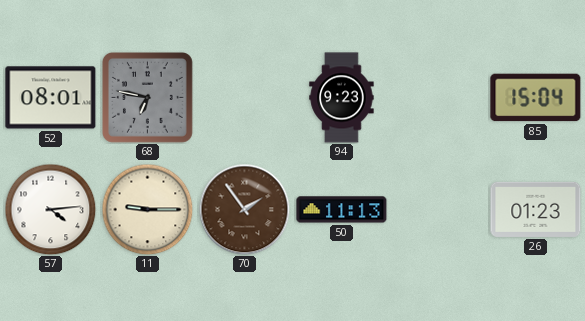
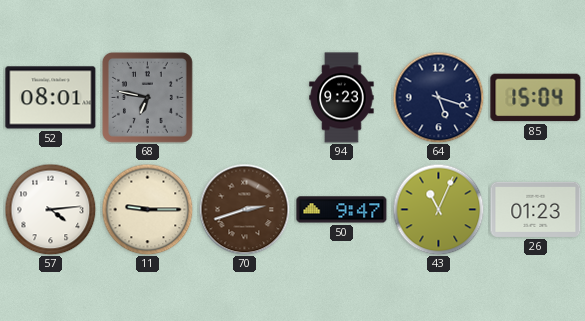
64: none -> 5:18
70: 1:54 -> 2:42
50: 11:13 -> 9:47
43: none -> 11:04
